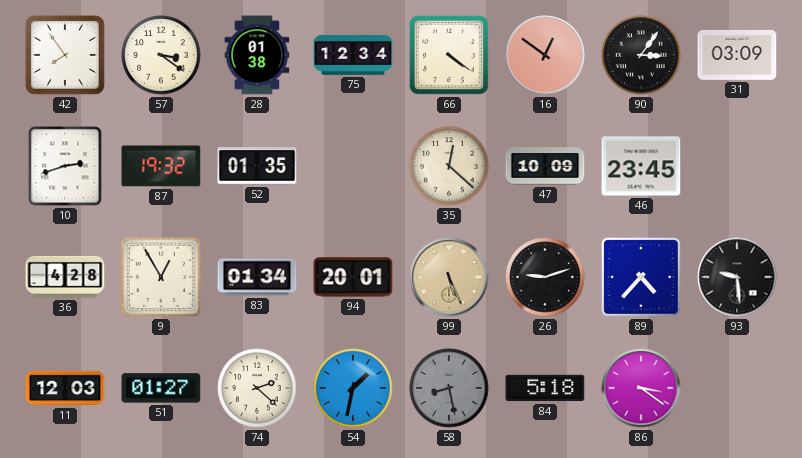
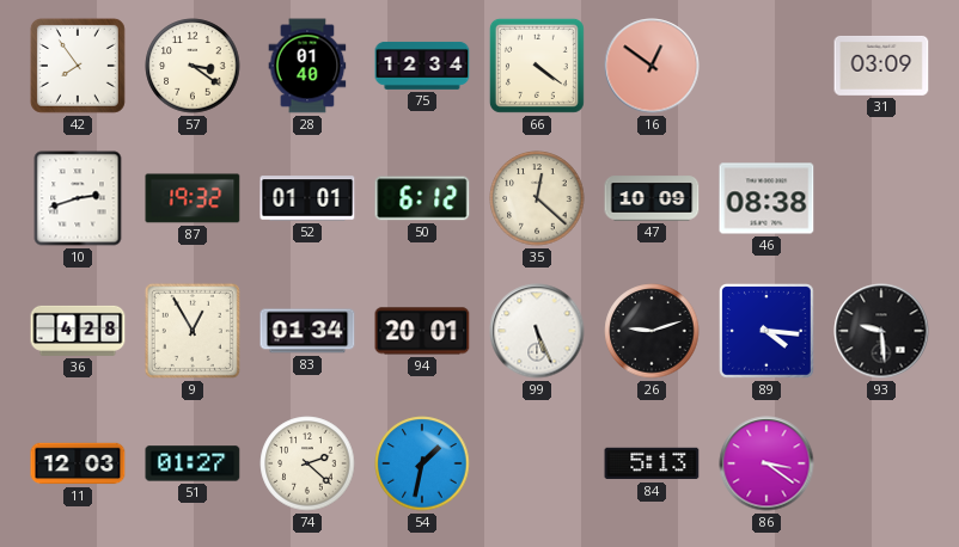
28: 01:38 -> 01:40
90: 3:06 -> none
52: 01:35 -> 01:01
50: none -> 6:12
46: 23:45 -> 08:38
99 dial: champagne -> white
89: 4:37 -> 4:16
58: 8:28 -> none
84: 5:18 -> 5:13
